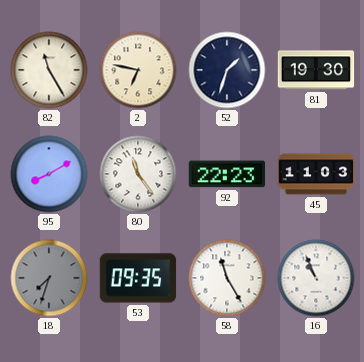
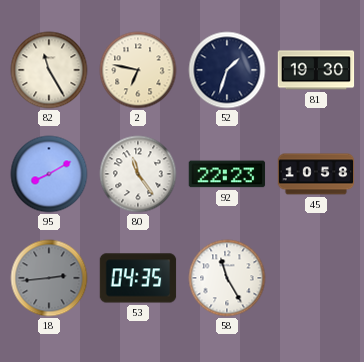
45: 11:03 -> 10:58
18: 7:33 -> 2:44
53: 09:35 -> 04:35
16: 10:56 -> none
